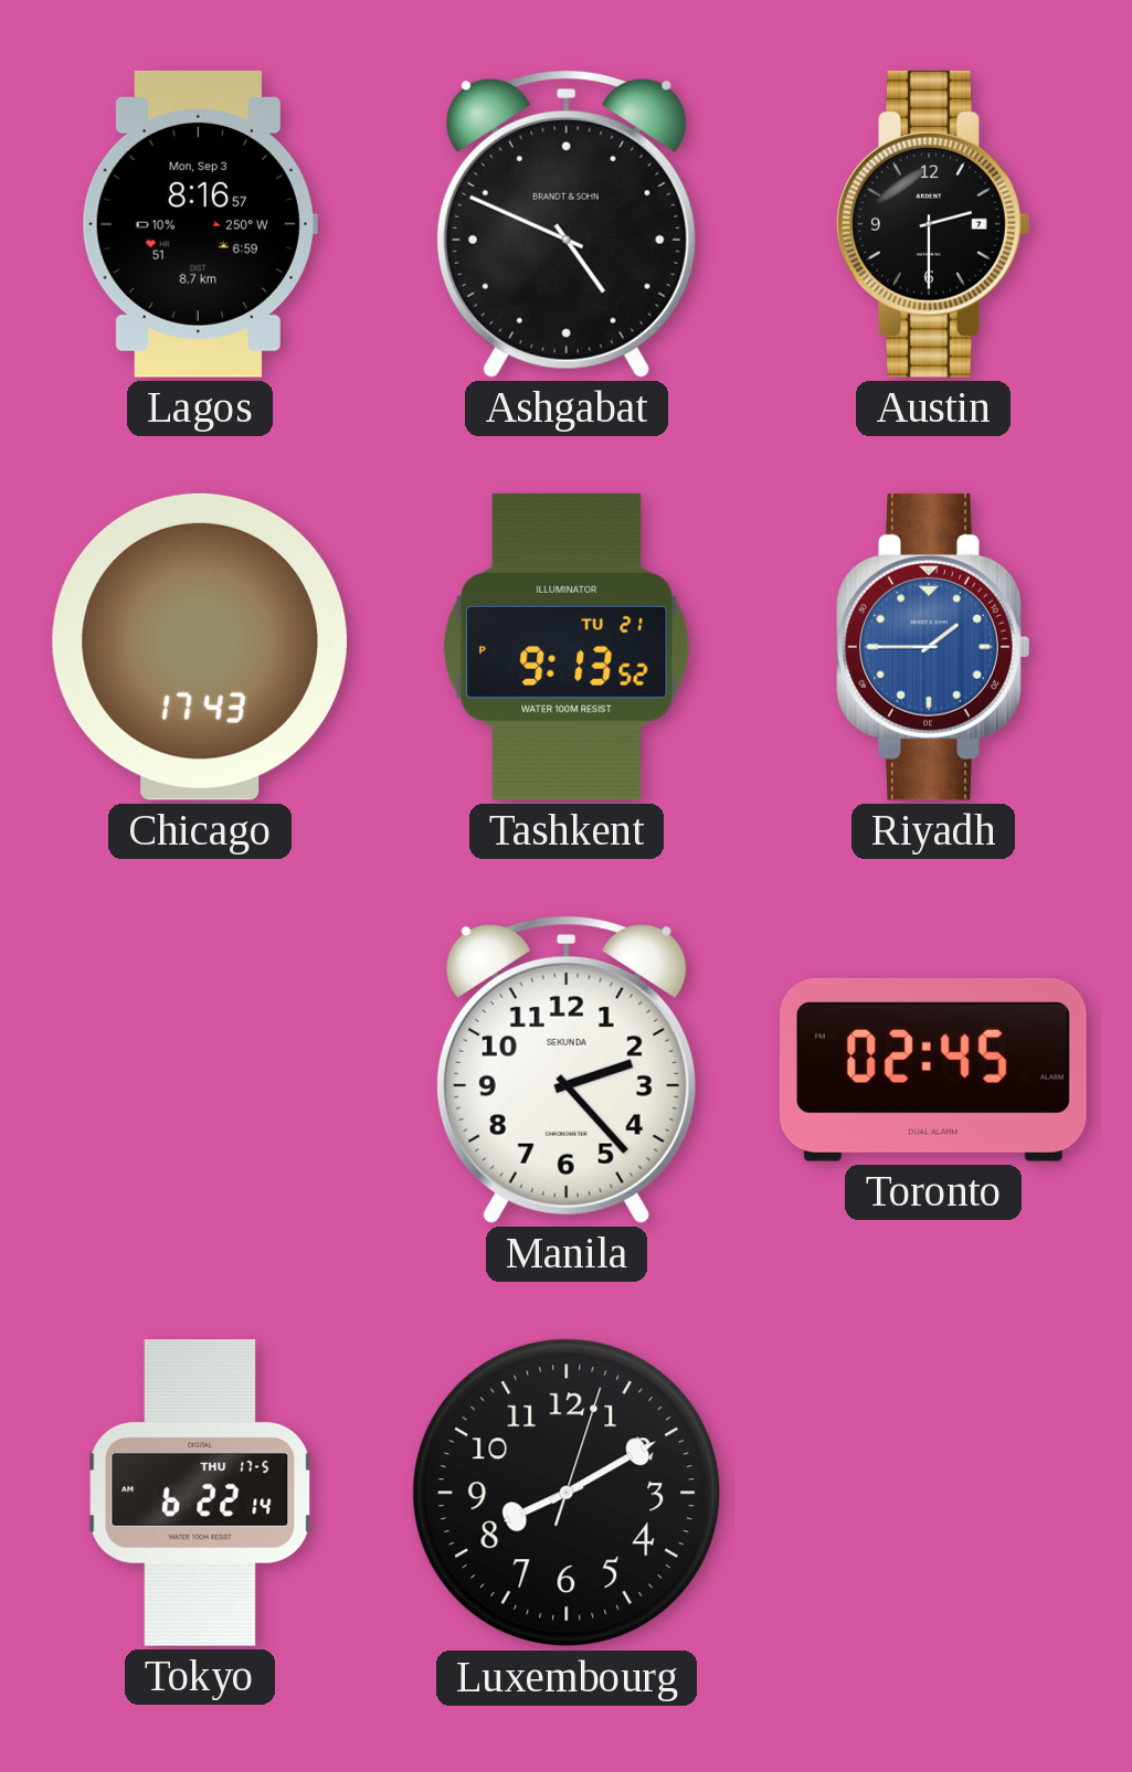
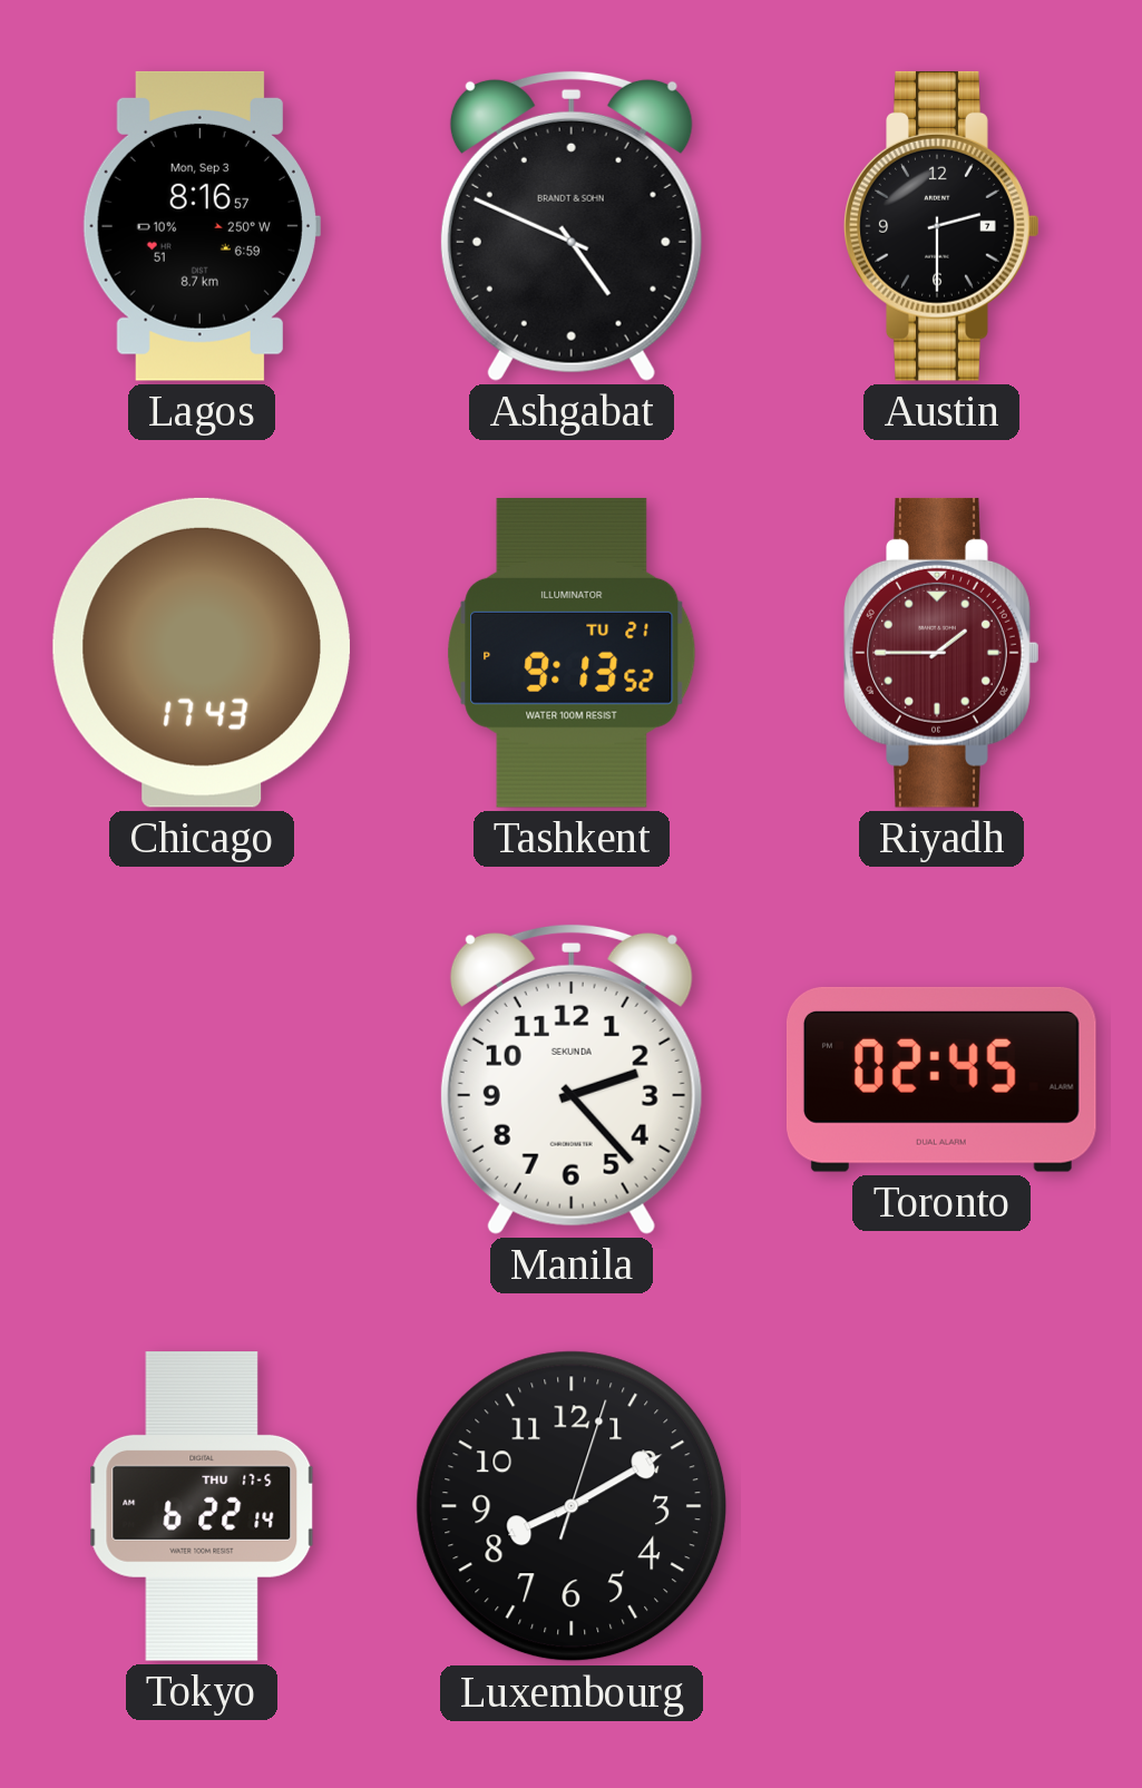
Riyadh dial: blue -> burgundy
